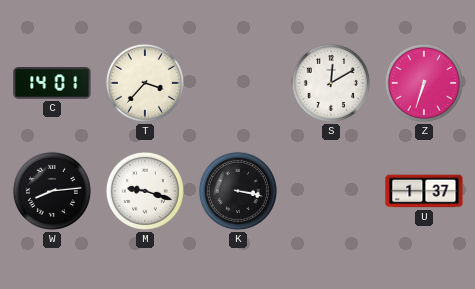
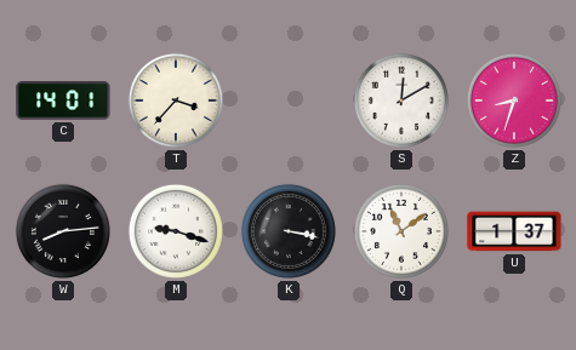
Z: 6:33 -> 8:33
Q: none -> 11:09
